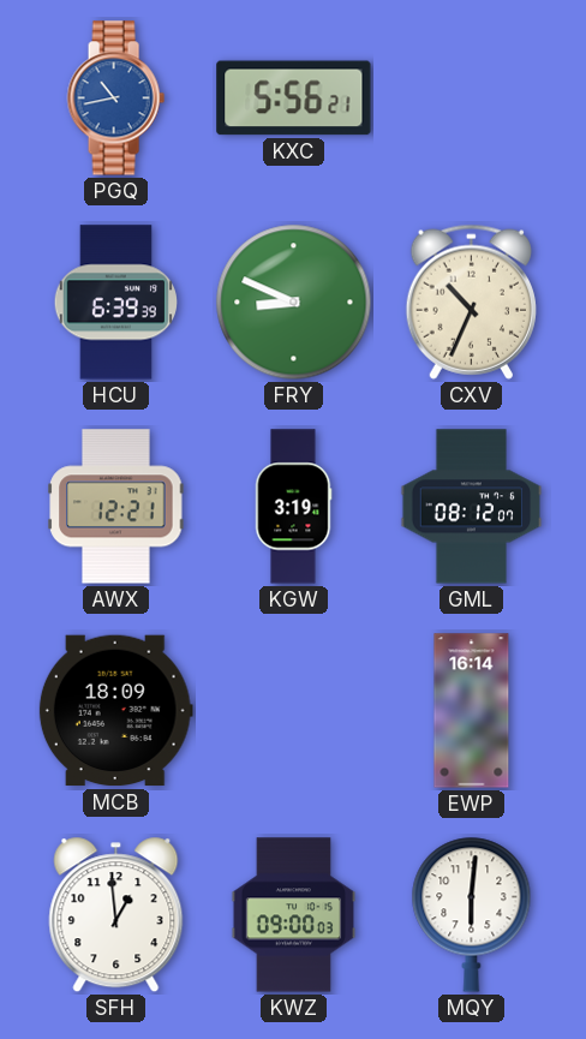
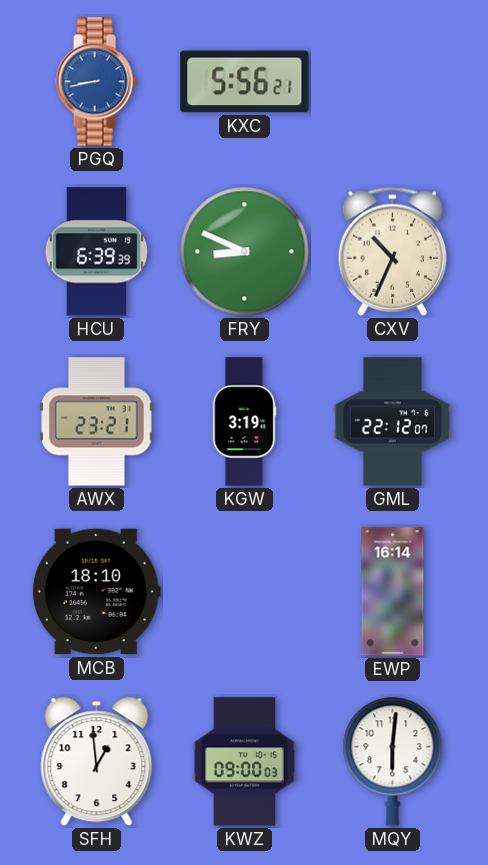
PGQ: 10:43 -> 8:43
AWX: 12:21 -> 23:21
GML: 08:12 -> 22:12
MCB: 18:09 -> 18:10
